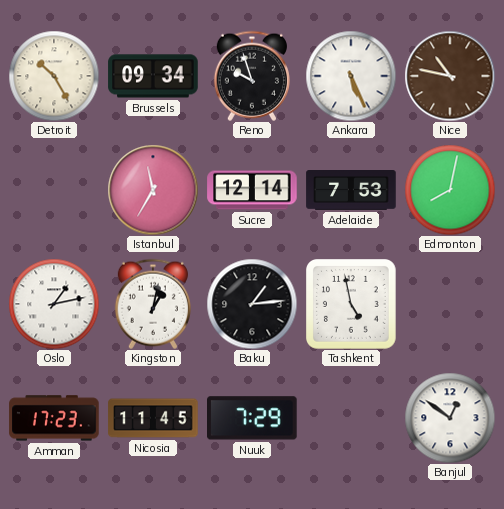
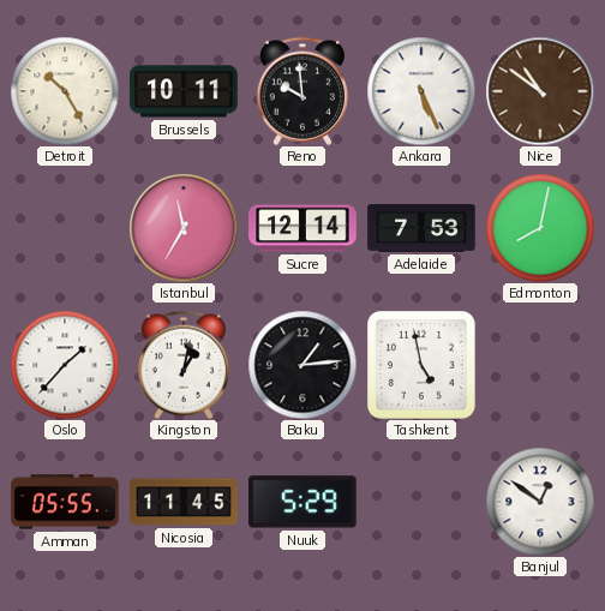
Brussels: 09:34 -> 10:11
Reno: 9:57 -> 9:59
Nice: 10:47 -> 10:51
Oslo: 1:13 -> 1:37
Amman: 17:23 -> 05:55
Nuuk: 7:29 -> 5:29
